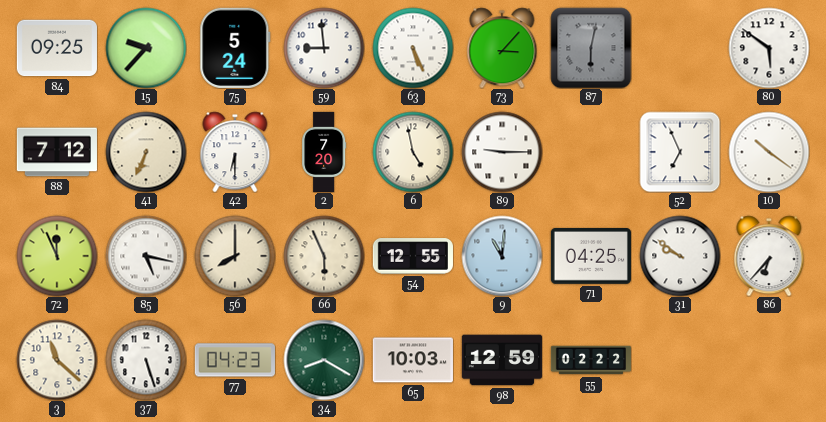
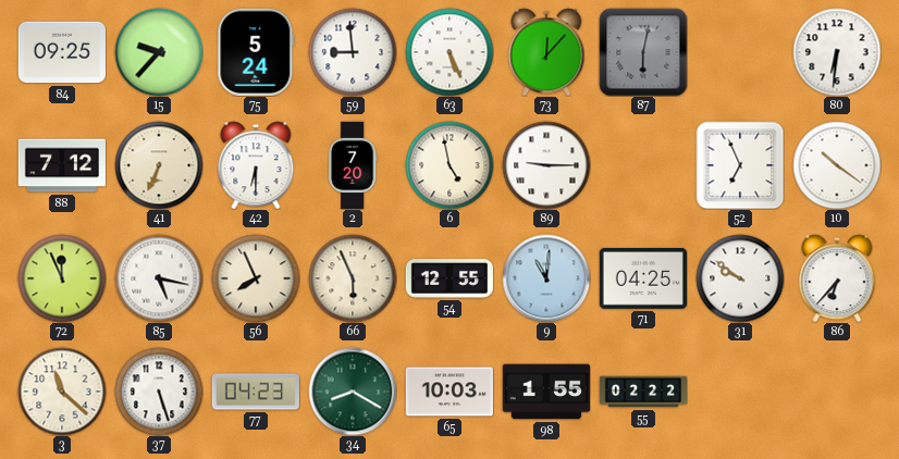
73: 3:07 -> 12:07
80: 5:51 -> 6:31
56: 8:00 -> 7:56
98: 12:59 -> 1:55
